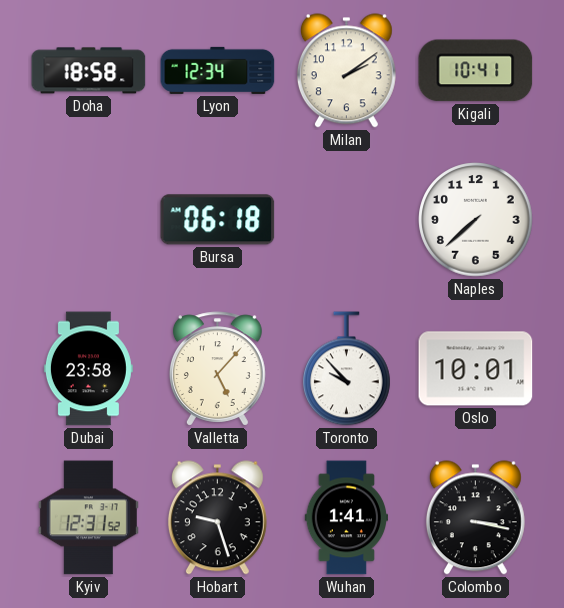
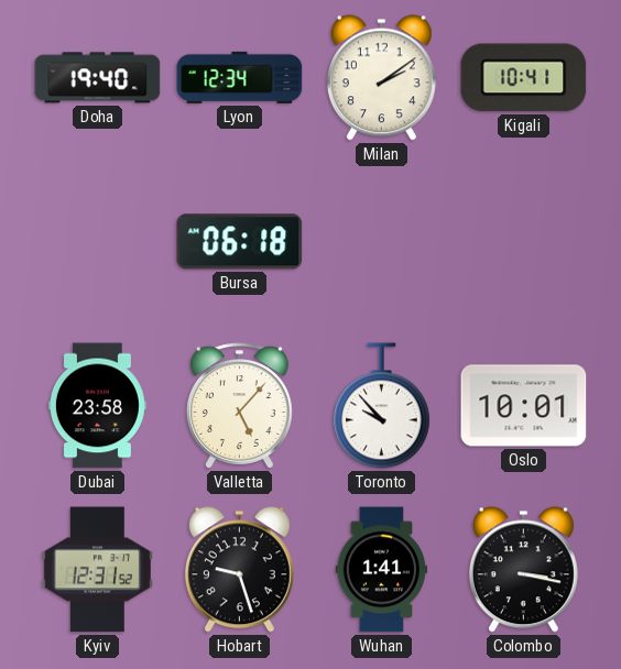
Doha: 18:58 -> 19:40
Naples: 7:38 -> none
